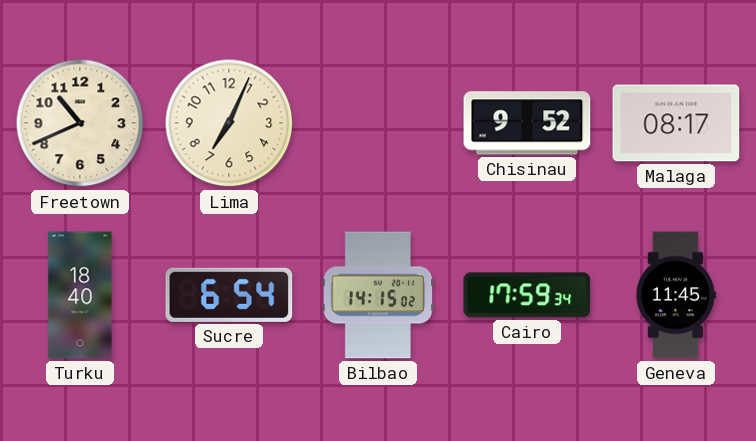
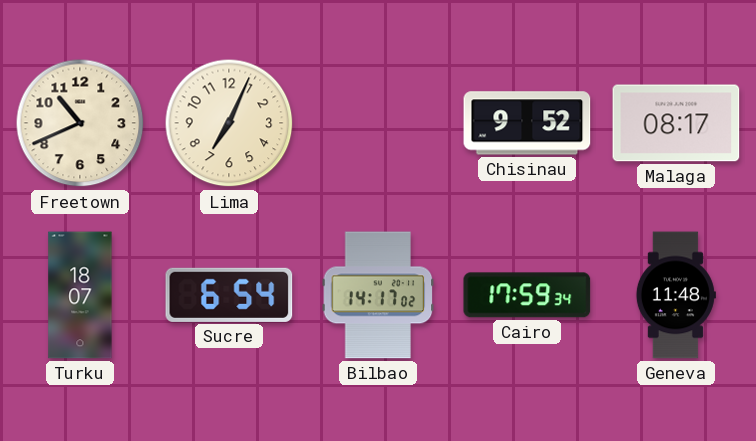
Turku: 18:40 -> 18:07
Bilbao: 14:15 -> 14:17
Geneva: 11:45 -> 11:48
